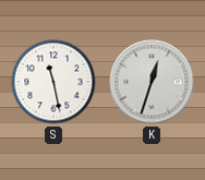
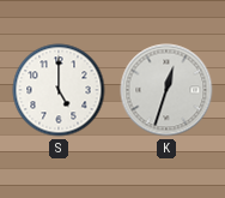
S: 11:28 -> 5:00
